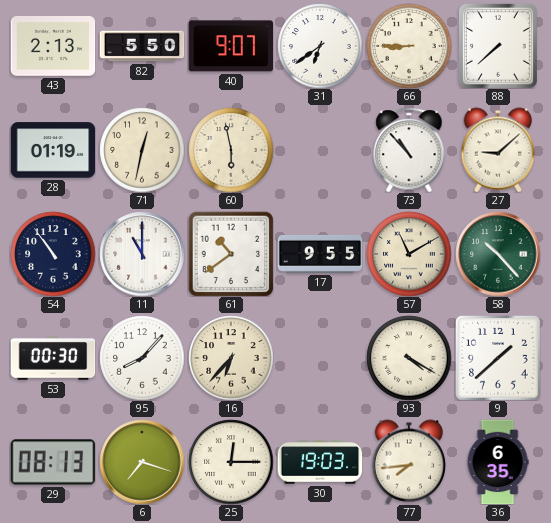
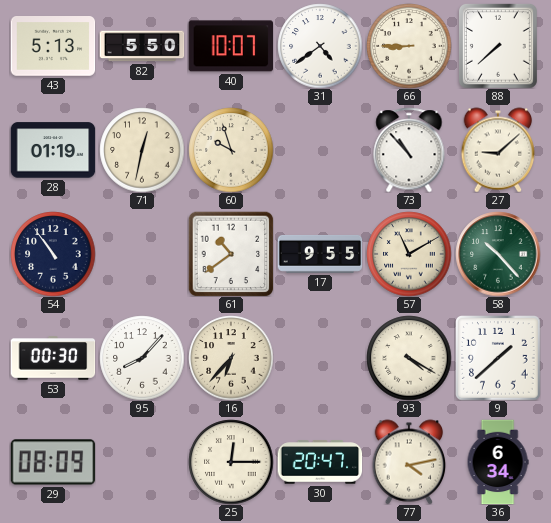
43: 2:13 -> 5:13
40: 9:07 -> 10:07
31: 6:39 -> 4:39
60: 5:58 -> 9:57
11: 11:00 -> none
29: 08:13 -> 08:09
6: 7:18 -> none
30: 19:03 -> 20:47
77: 7:44 -> 4:13
36: 6:35 -> 6:34
